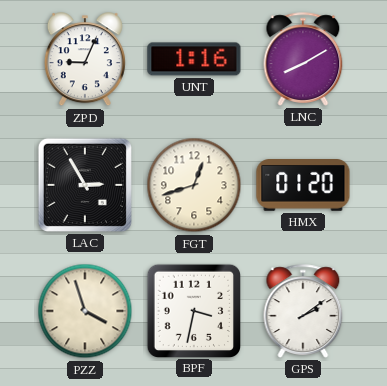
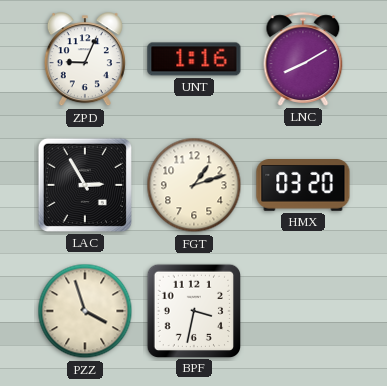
FGT: 12:42 -> 1:12
HMX: 01:20 -> 03:20
GPS: 2:09 -> none
